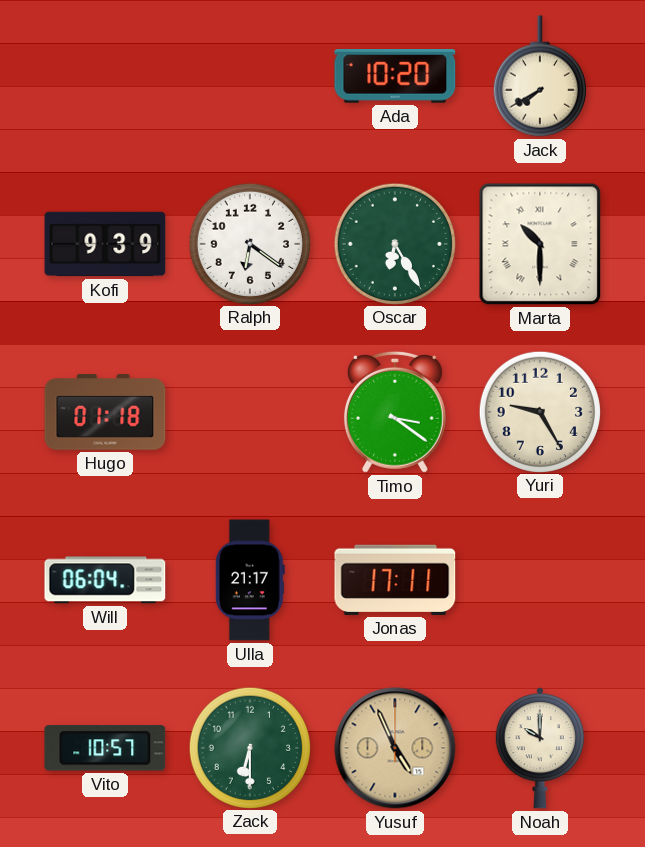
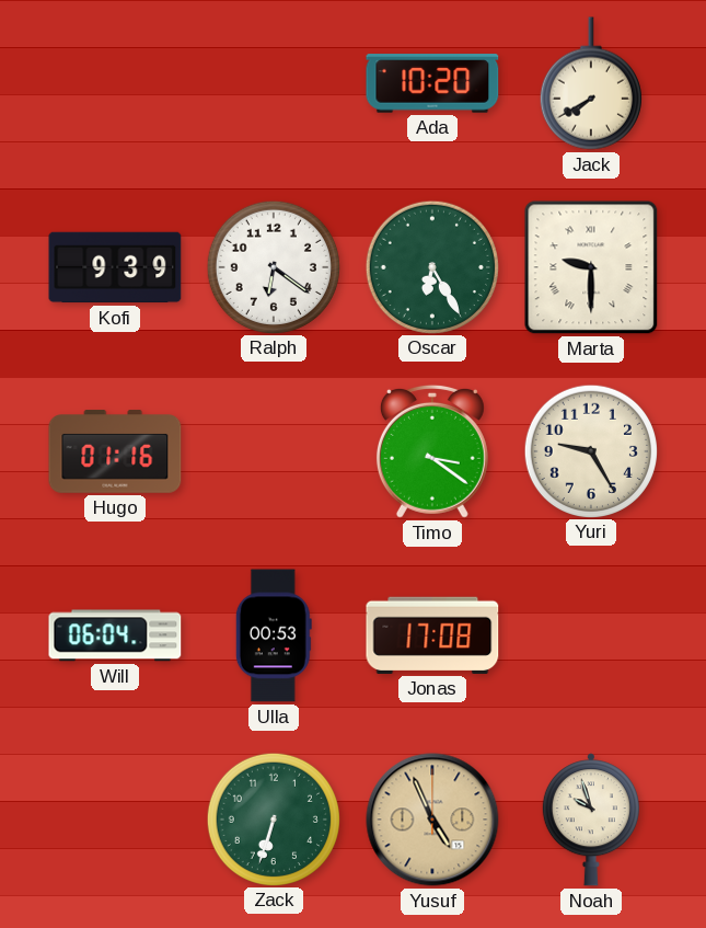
Marta: 10:30 -> 9:30
Hugo: 01:18 -> 01:16
Ulla: 21:17 -> 00:53
Jonas: 17:11 -> 17:08
Vito: 10:57 -> none
Zack: 6:30 -> 6:33
Noah: 10:00 -> 9:57
